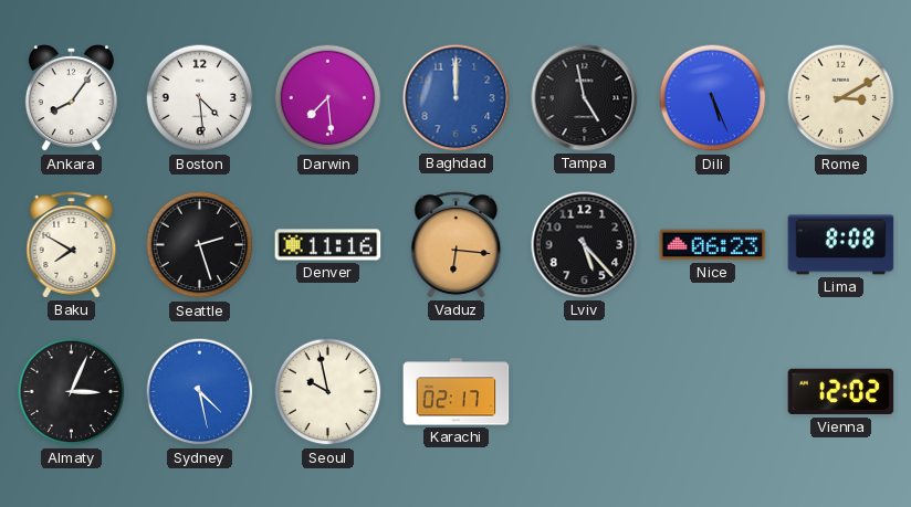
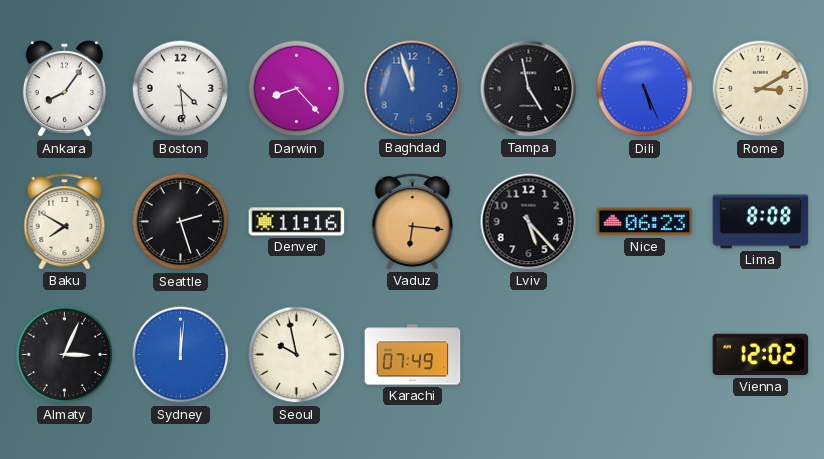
Darwin: 7:29 -> 8:23
Baghdad: 12:00 -> 11:57
Sydney: 4:28 -> 12:01
Karachi: 02:17 -> 07:49
